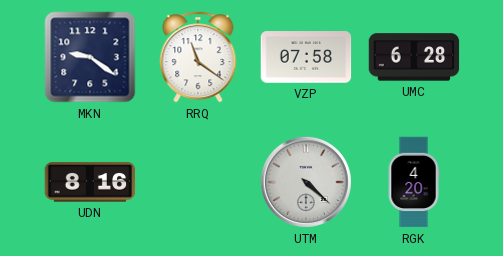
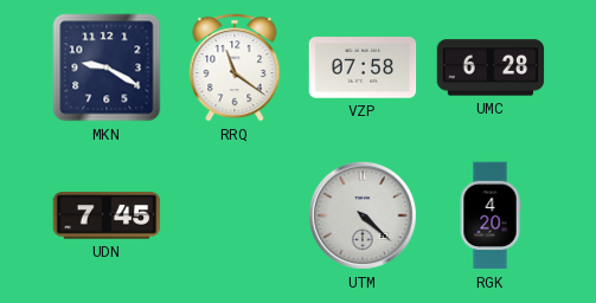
MKN: 9:21 -> 9:20
UDN: 8:16 -> 7:45
